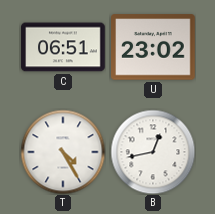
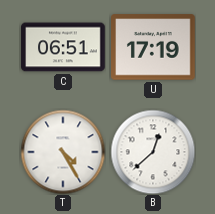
U: 23:02 -> 17:19
B: 12:43 -> 12:38
